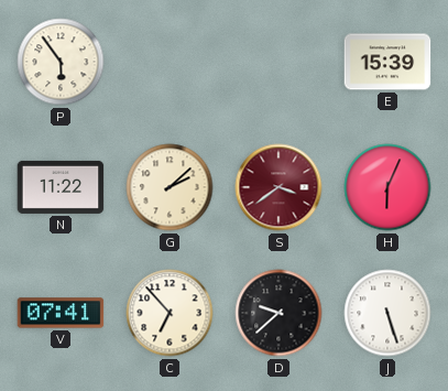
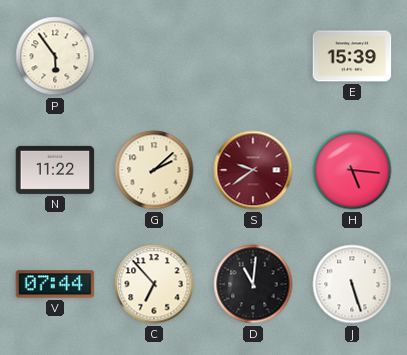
S: 3:39 -> 9:39
H: 6:04 -> 5:16
V: 07:41 -> 07:44
D: 9:38 -> 11:01
